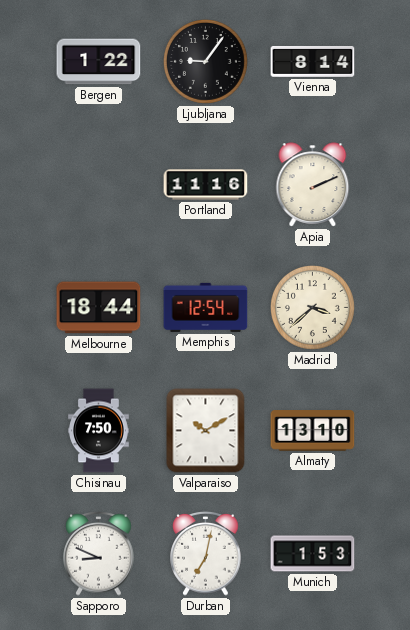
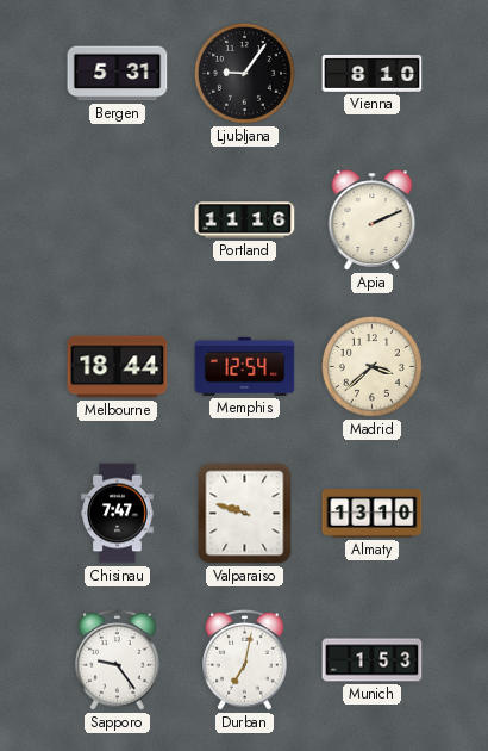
Bergen: 1:22 -> 5:31
Vienna: 8:14 -> 8:10
Chisinau: 7:50 -> 7:47
Valparaiso: 10:10 -> 9:48
Sapporo: 8:49 -> 9:24
